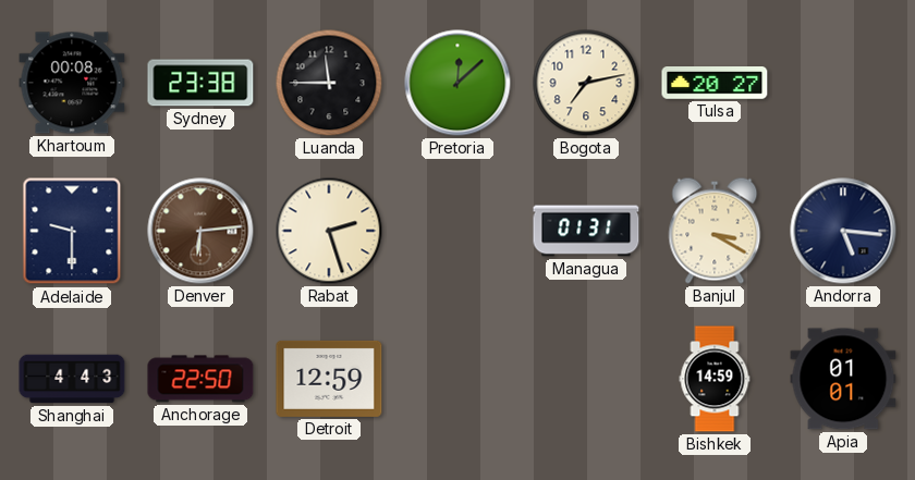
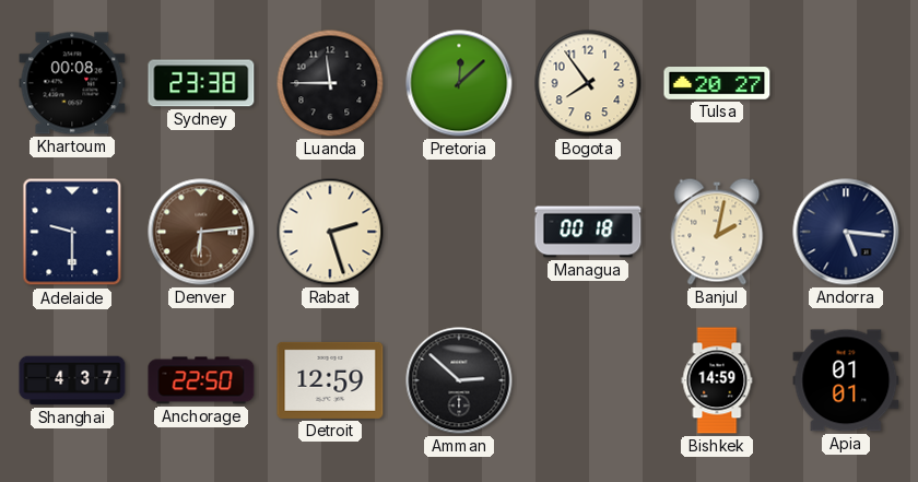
Bogota: 7:13 -> 7:54
Managua: 01:31 -> 00:18
Banjul: 3:20 -> 2:02
Shanghai: 4:43 -> 4:37
Amman: none -> 2:52
